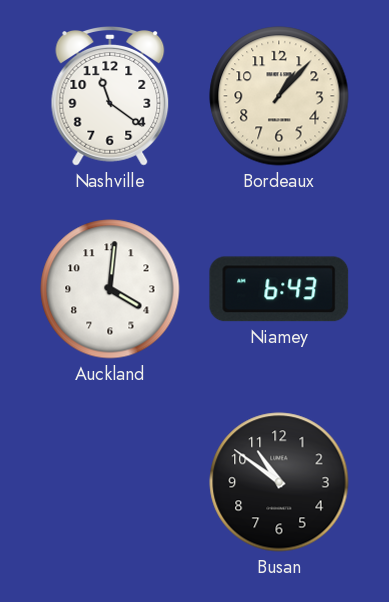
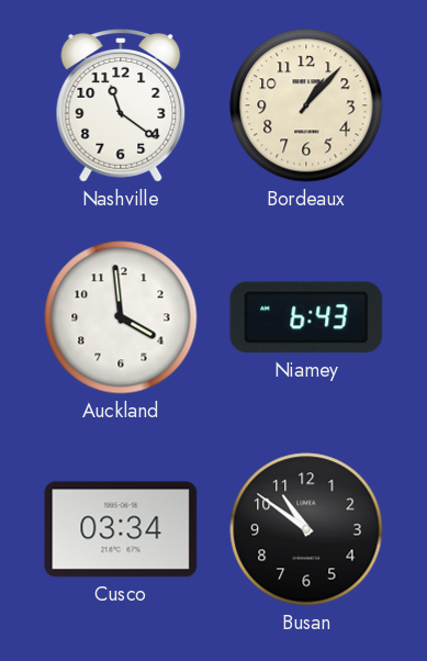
Auckland: 4:01 -> 3:59
Cusco: none -> 03:34
